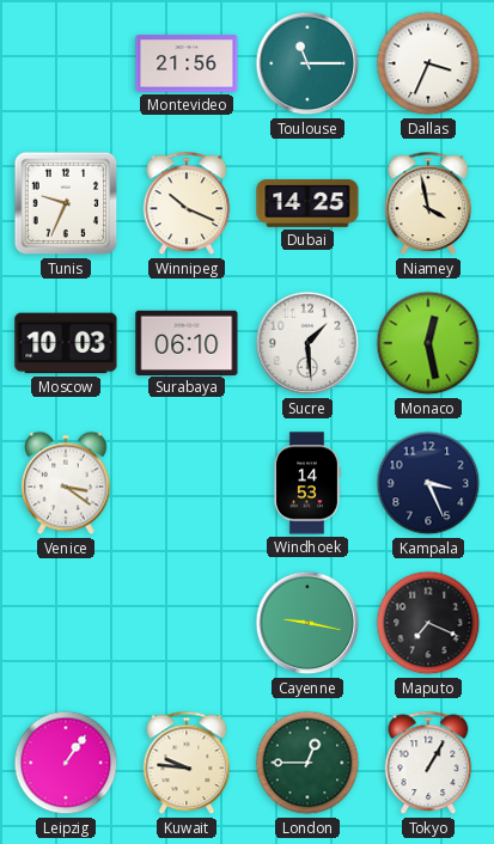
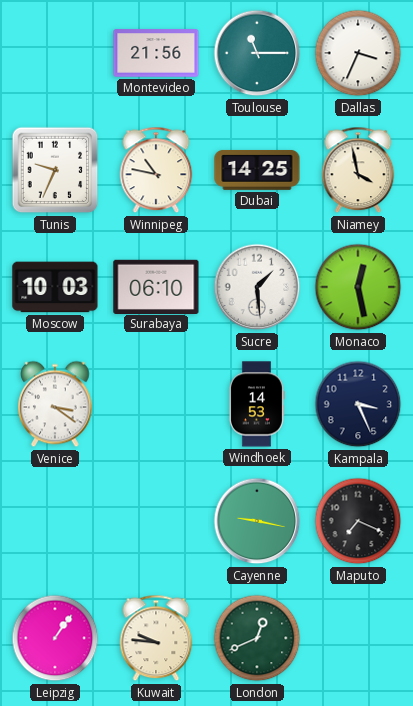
Winnipeg: 10:19 -> 10:47
London: 12:45 -> 12:41
Tokyo: 1:05 -> none
